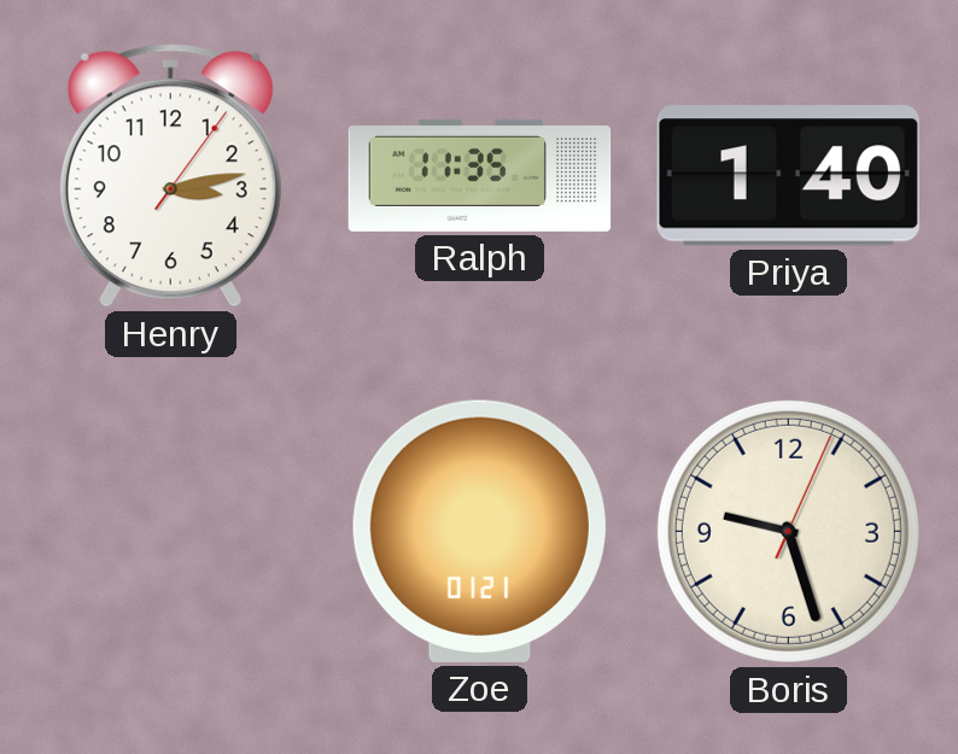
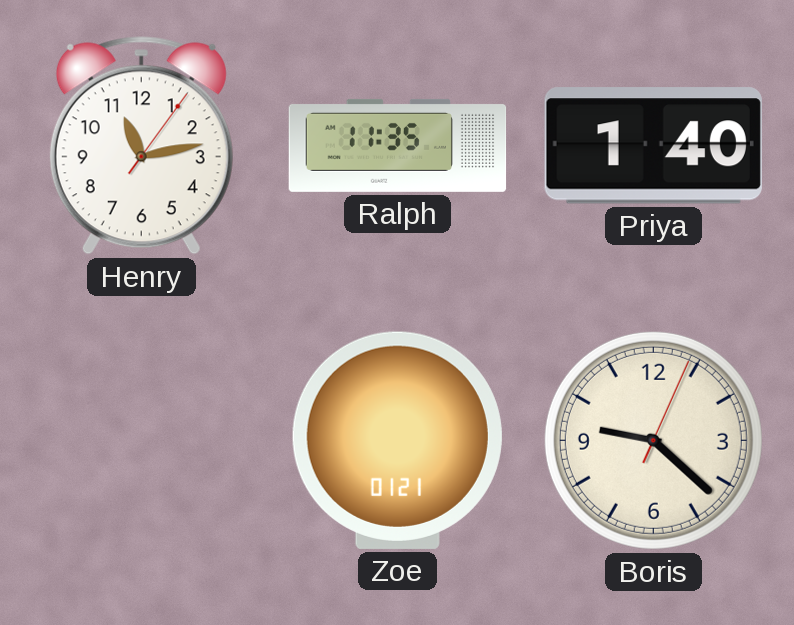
Henry: 3:13 -> 11:13
Boris: 9:27 -> 9:22
